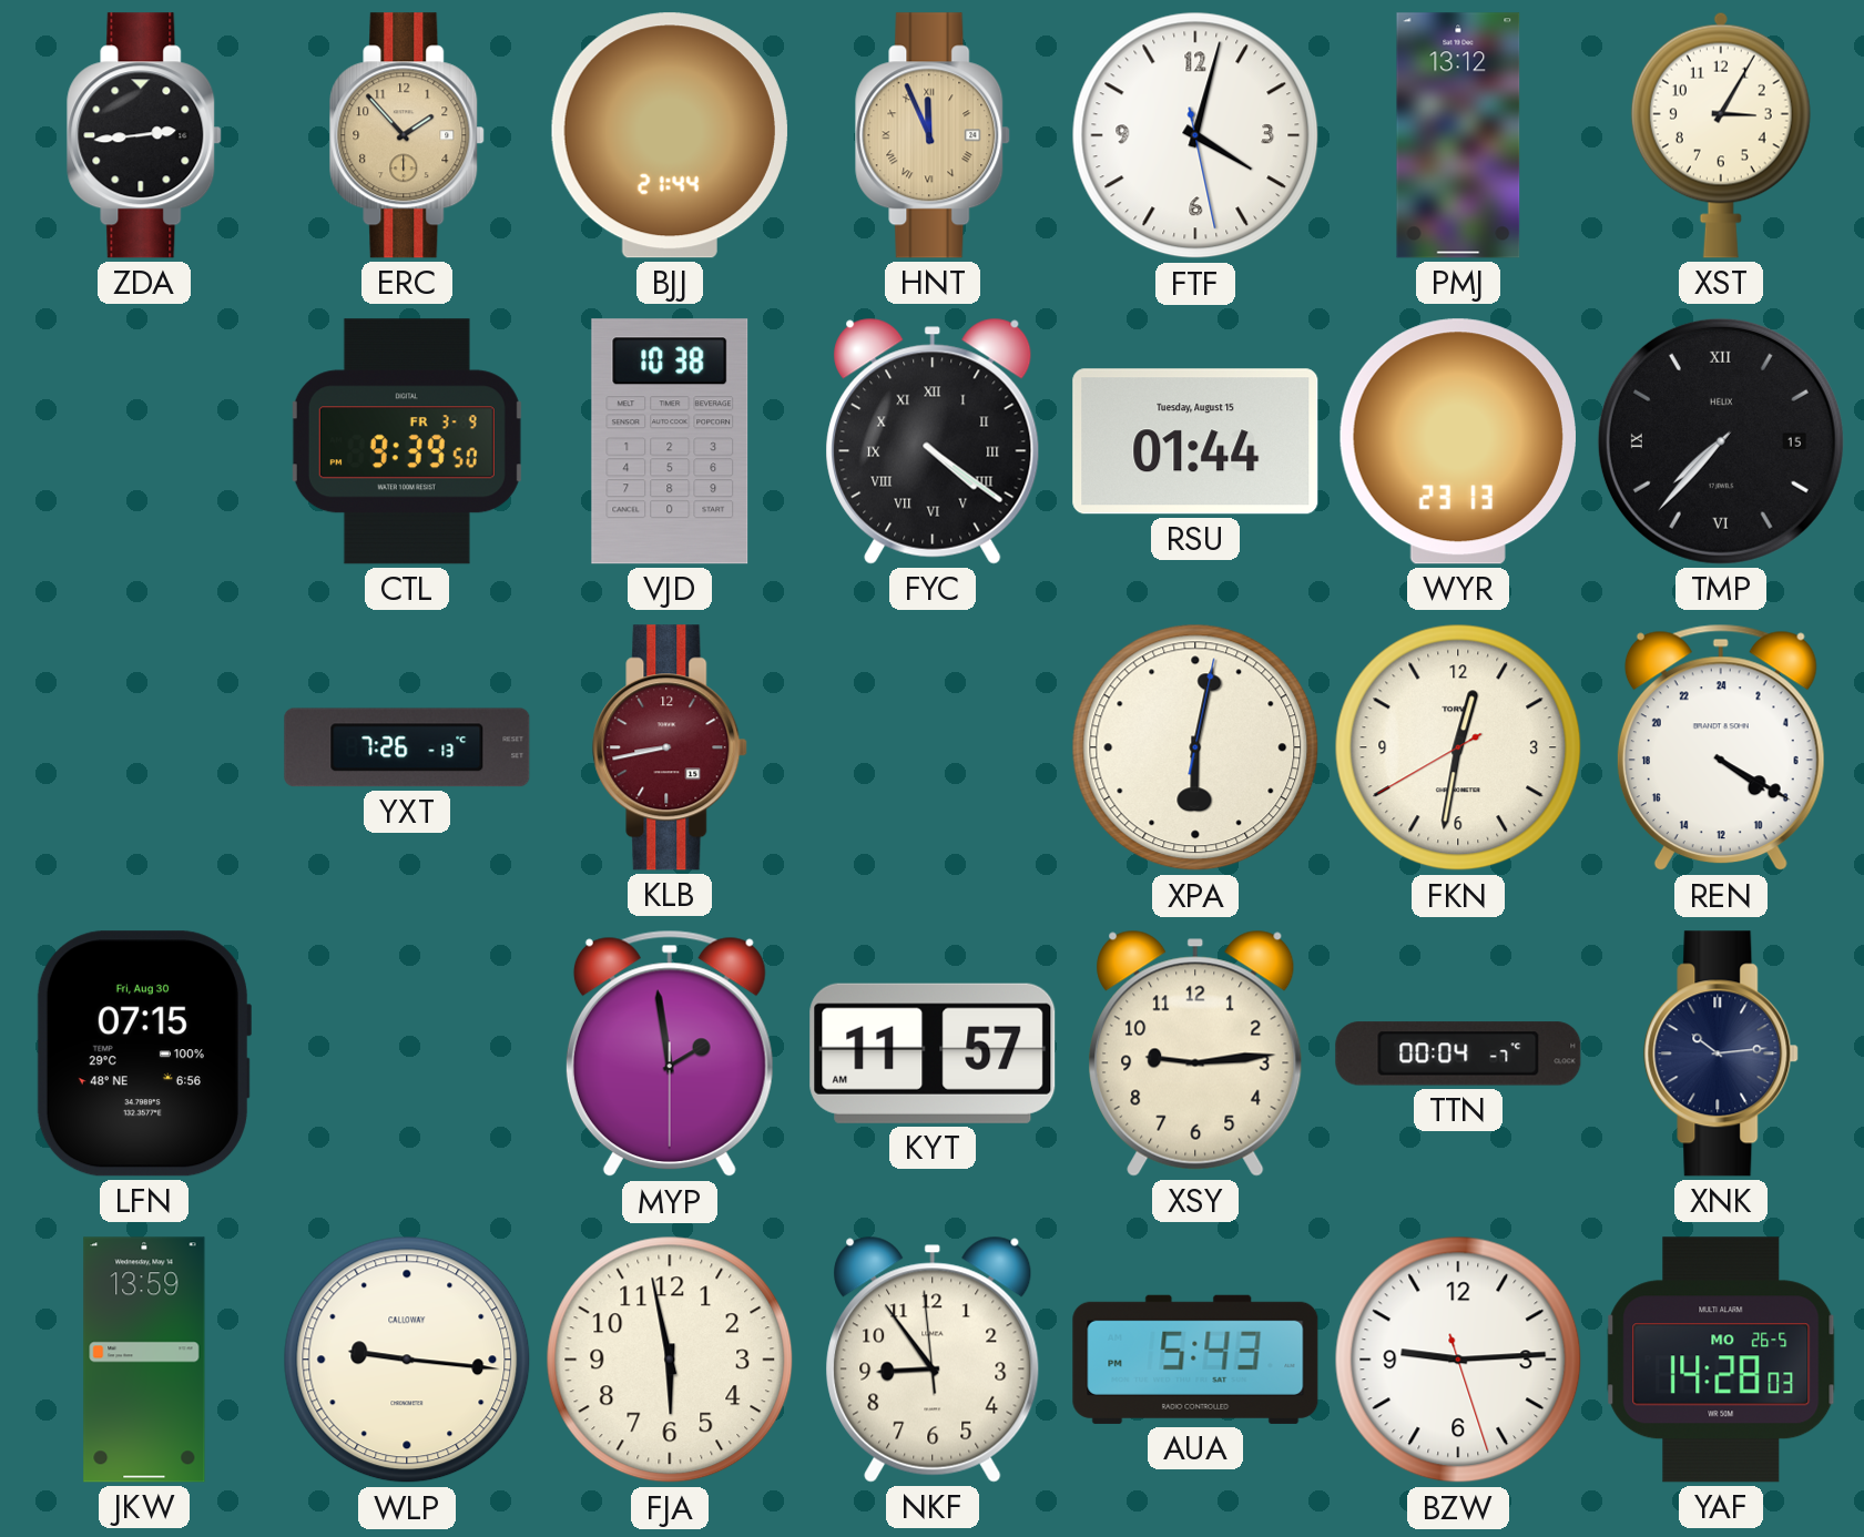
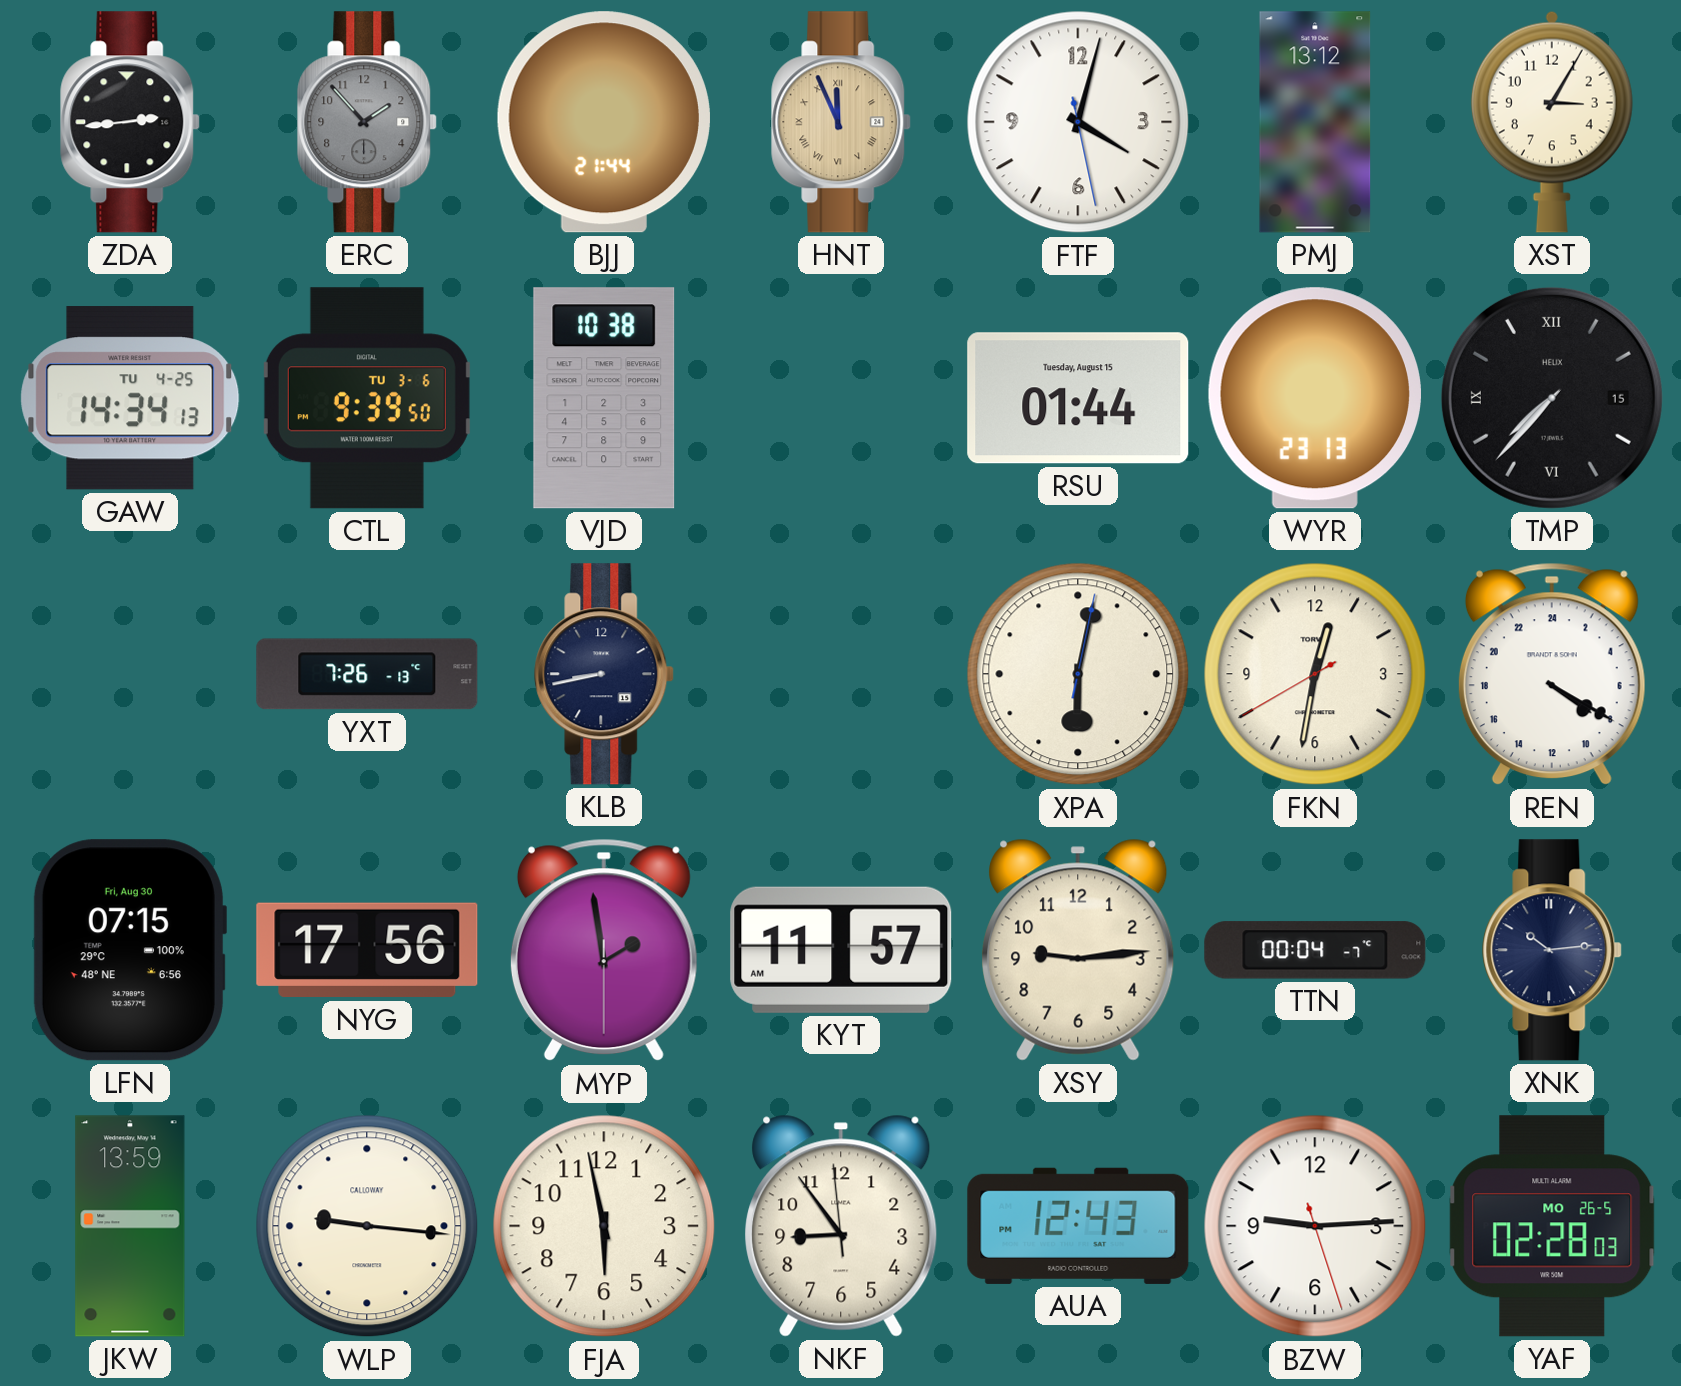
ERC dial: champagne -> grey
GAW: none -> 14:34
CTL date: FR 3-9 -> TU 3-6
FYC: 4:21 -> none
KLB dial: burgundy -> navy
NYG: none -> 17:56
AUA: 5:43 -> 12:43
YAF: 14:28 -> 02:28
